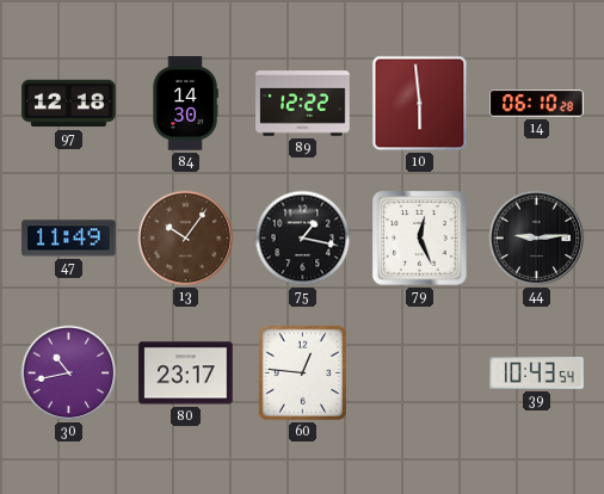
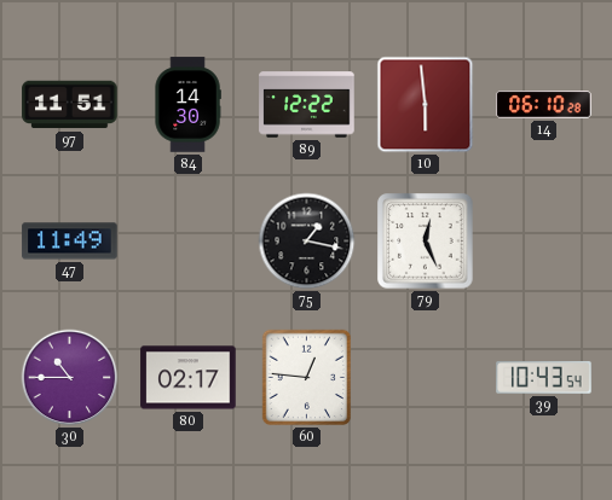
97: 12:18 -> 11:51
13: 10:06 -> none
44: 9:14 -> none
30: 10:43 -> 10:45
80: 23:17 -> 02:17
